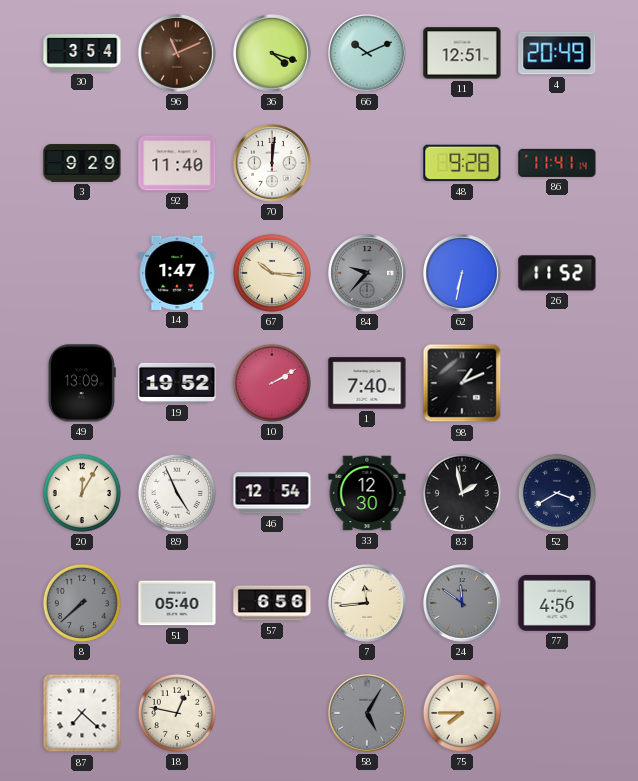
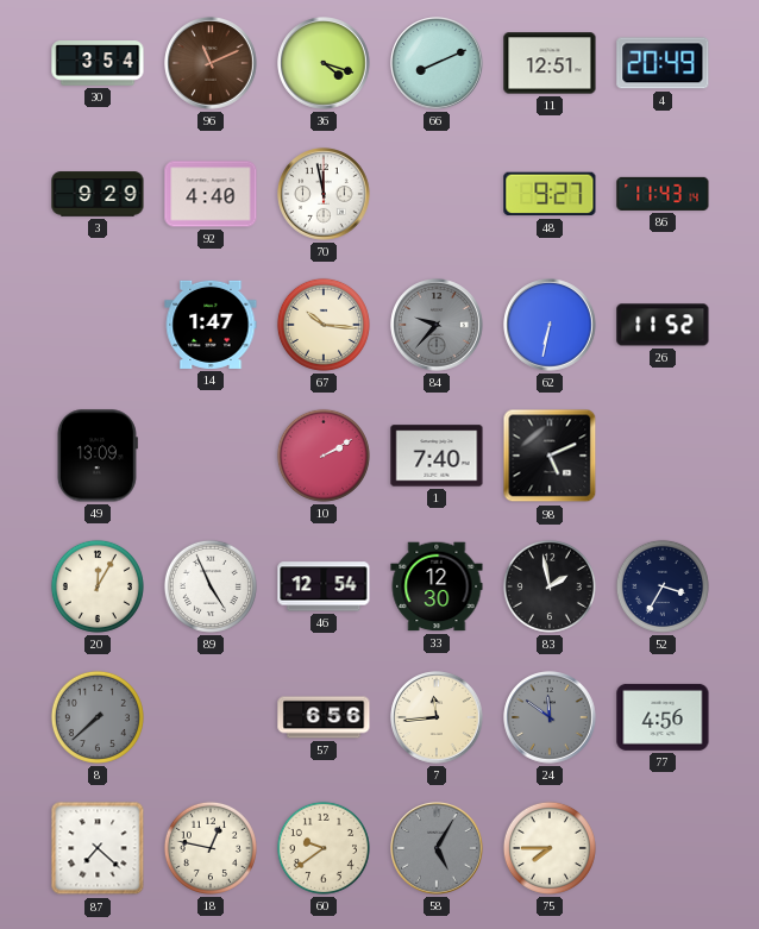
66: 10:11 -> 8:11
92: 11:40 -> 4:40
70: 12:01 -> 11:58
48: 9:28 -> 9:27
86: 11:41 -> 11:43
19: 19:52 -> none
98: 1:11 -> 5:11
52: 3:40 -> 3:35
51: 05:40 -> none
60: none -> 9:39
